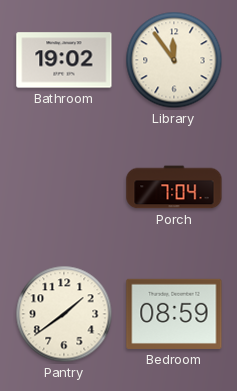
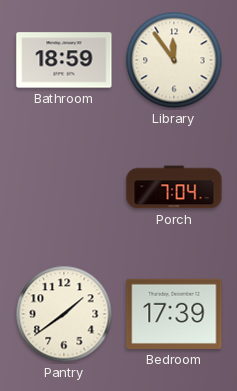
Bathroom: 19:02 -> 18:59
Bedroom: 08:59 -> 17:39
